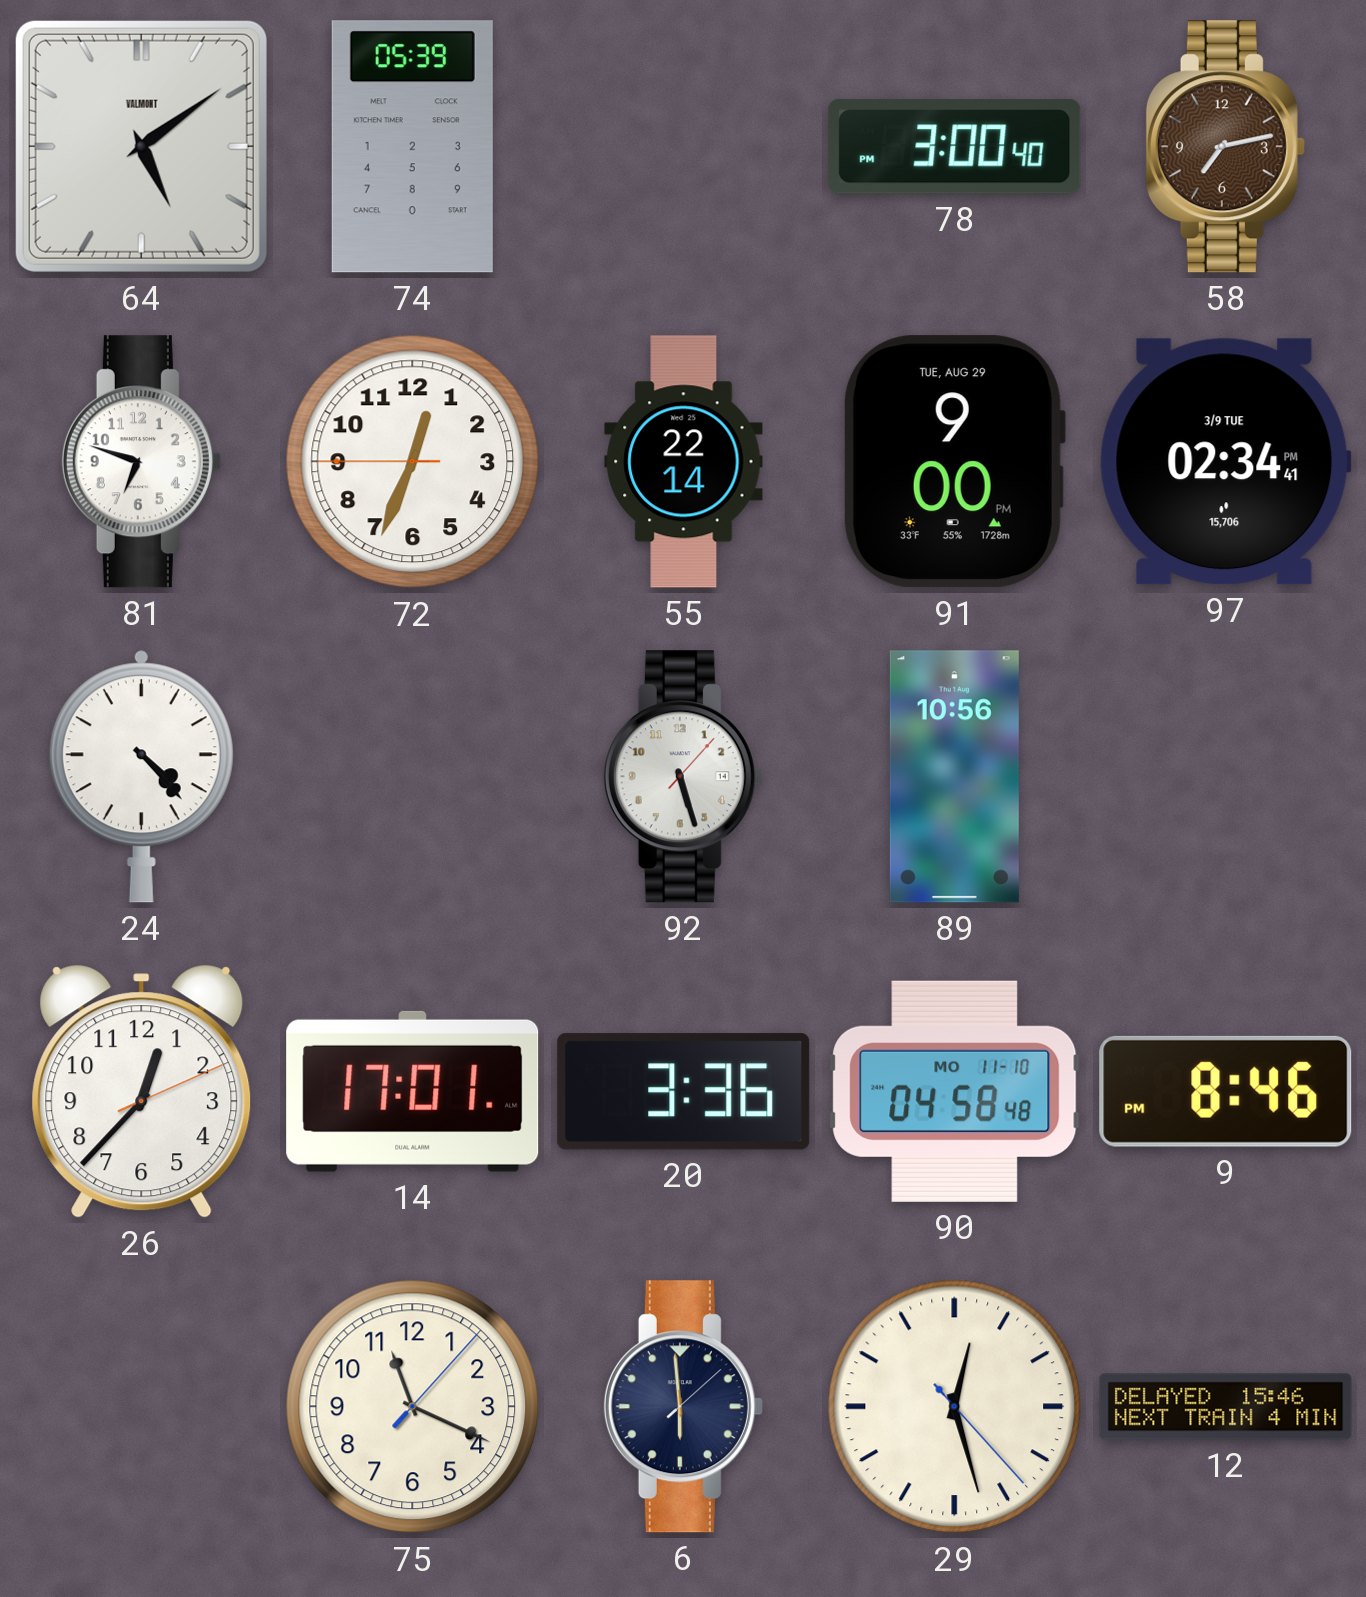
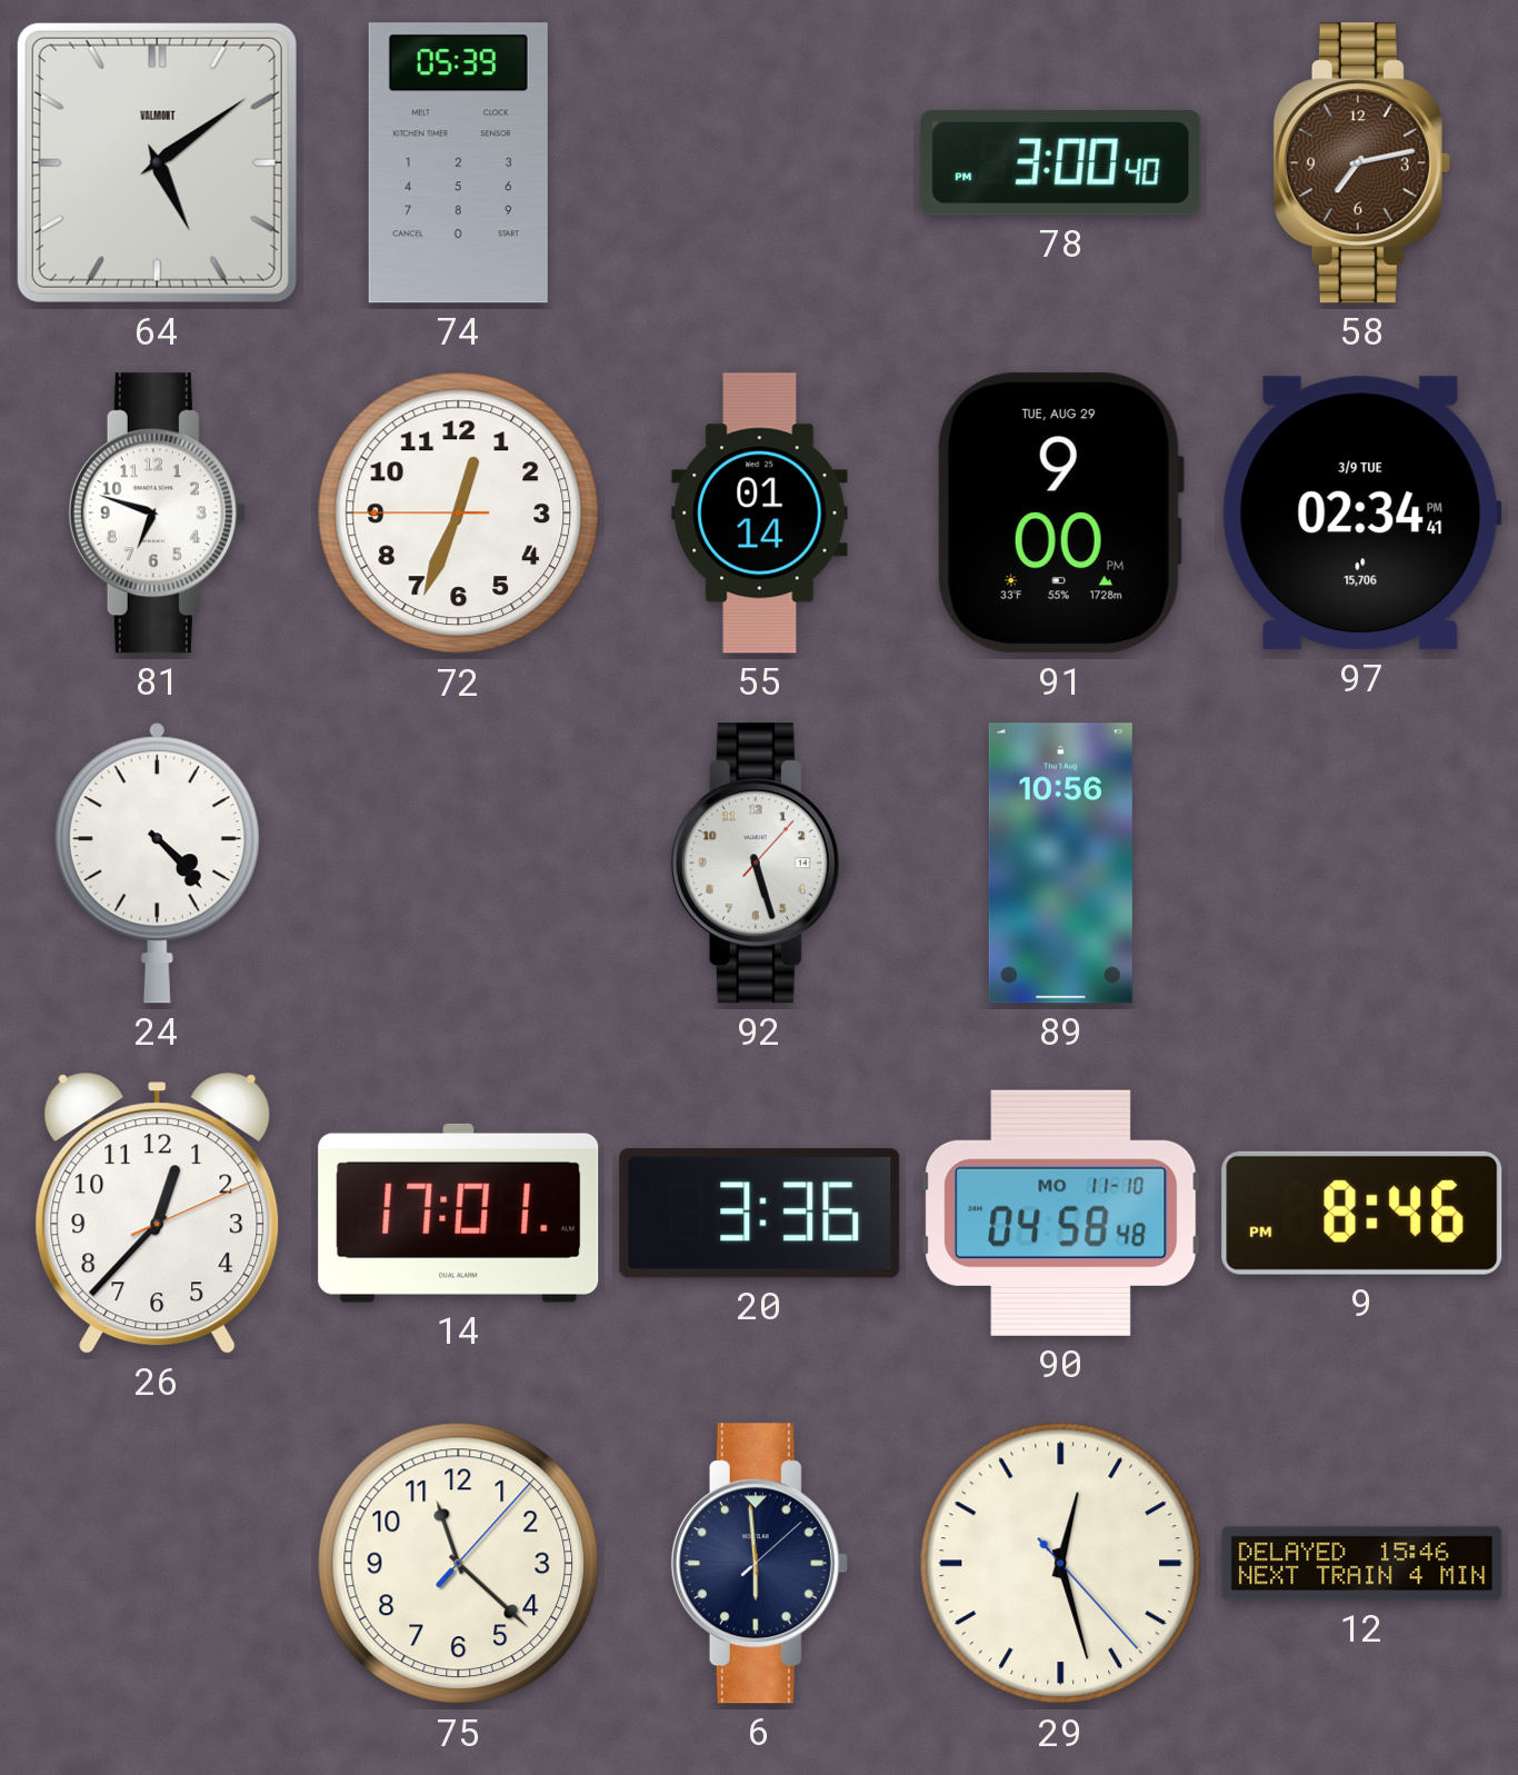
55: 22:14 -> 01:14
75: 11:19 -> 11:22
